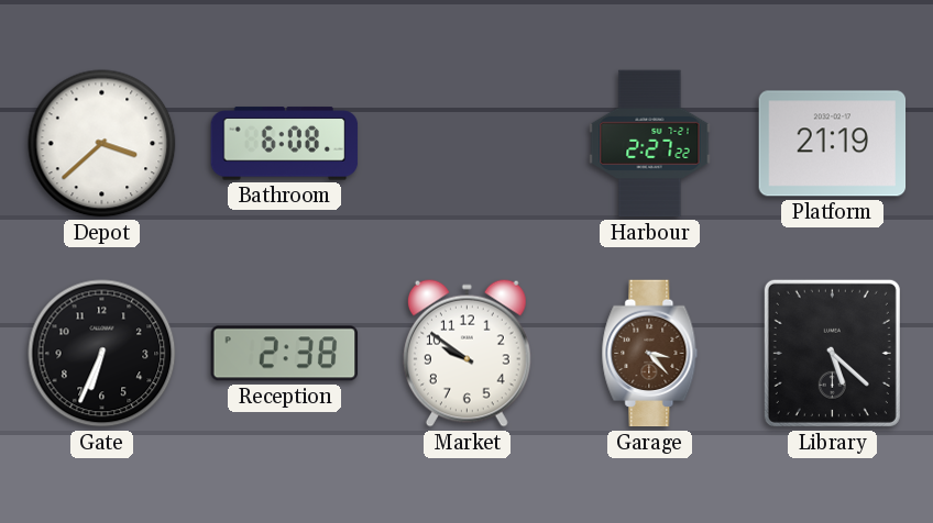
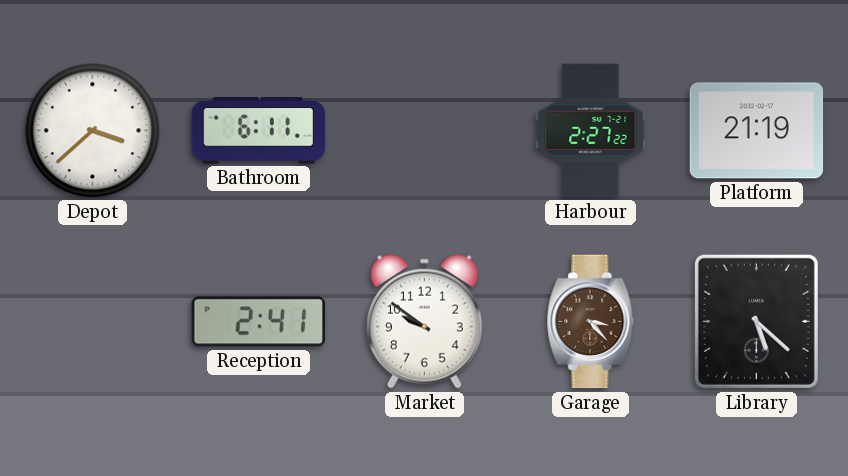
Bathroom: 6:08 -> 6:11
Gate: 6:34 -> none
Reception: 2:38 -> 2:41
